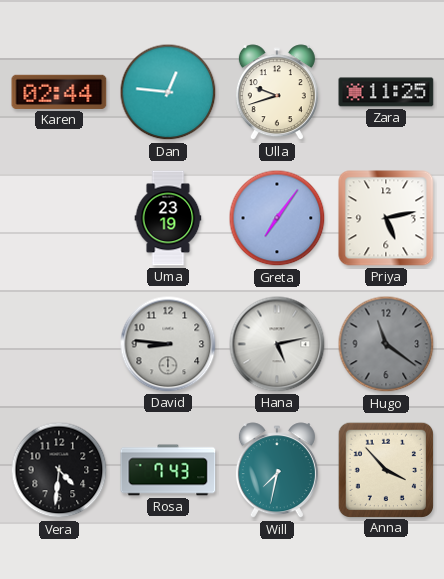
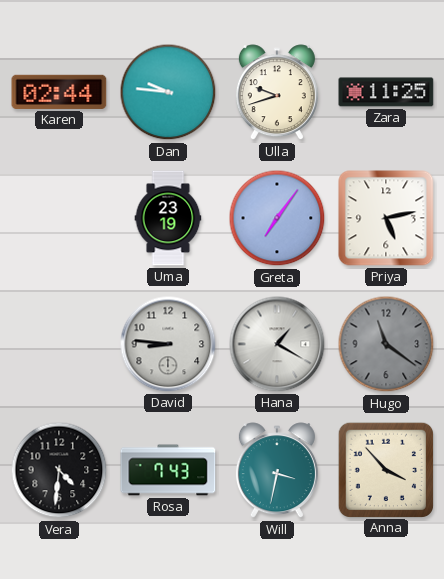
Dan: 12:46 -> 9:46
Hana: 5:13 -> 1:20
Will: 7:32 -> 3:32
